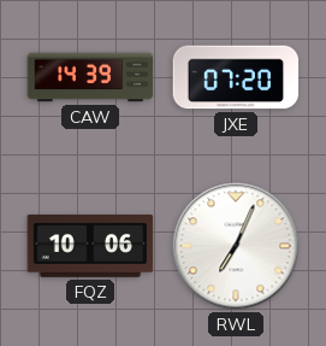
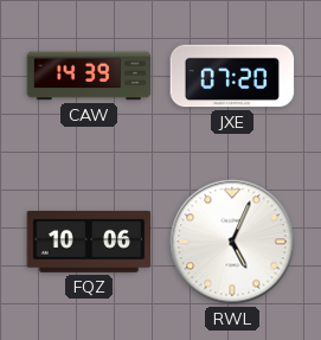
RWL: 7:04 -> 5:04
